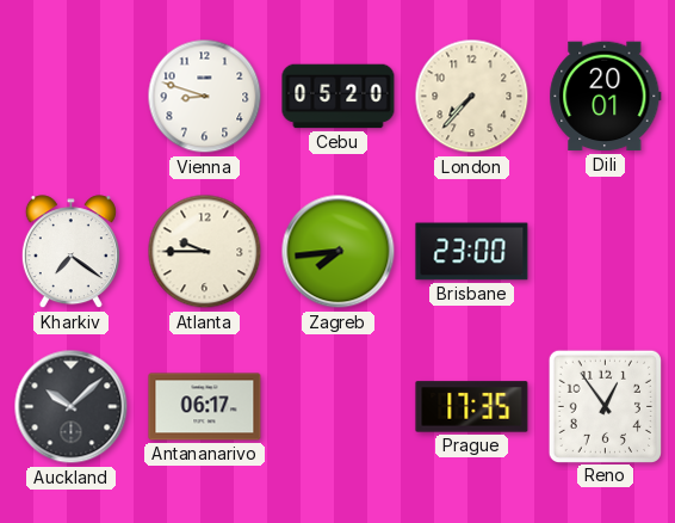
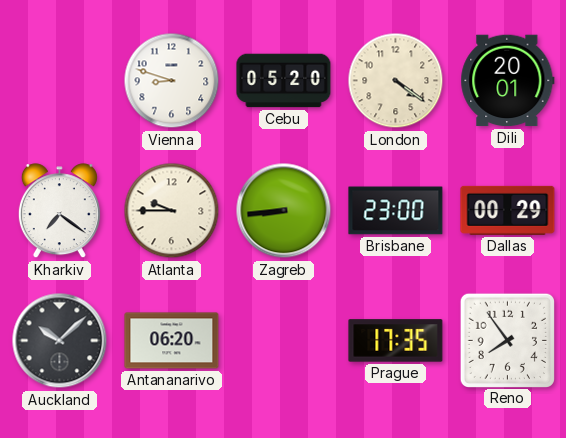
London: 7:37 -> 4:21
Zagreb: 7:44 -> 8:44
Dallas: none -> 00:29
Antananarivo: 06:17 -> 06:20
Reno: 12:54 -> 7:54
